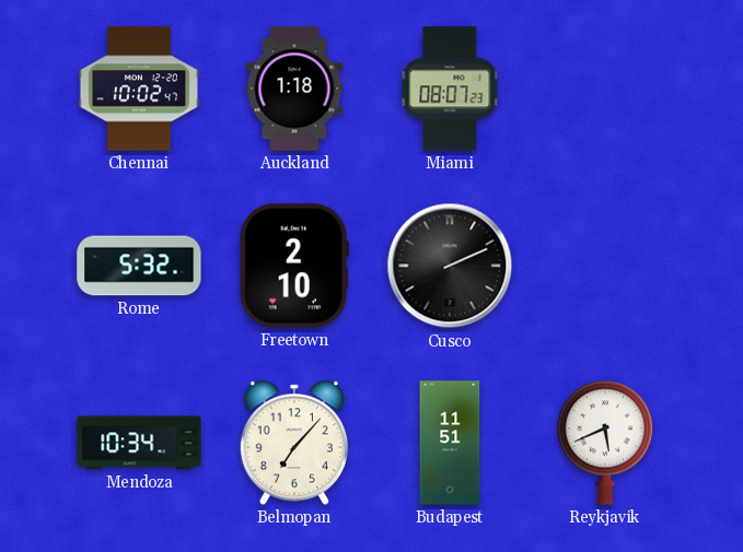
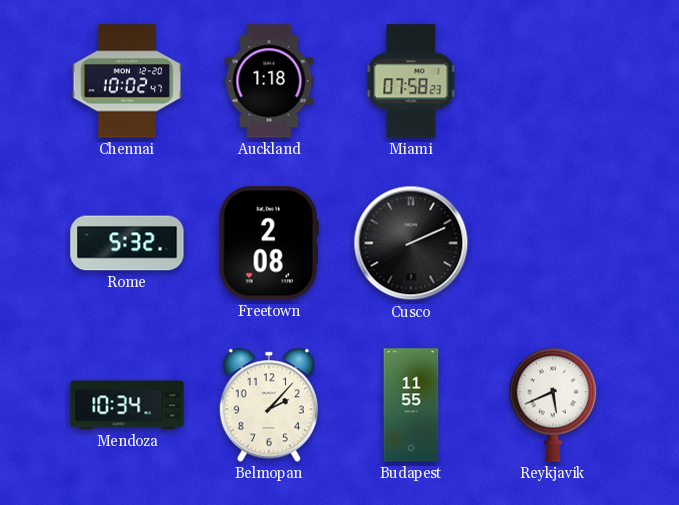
Miami: 08:07 -> 07:58
Freetown: 2:10 -> 2:08
Belmopan: 7:07 -> 2:07
Budapest: 11:51 -> 11:55
